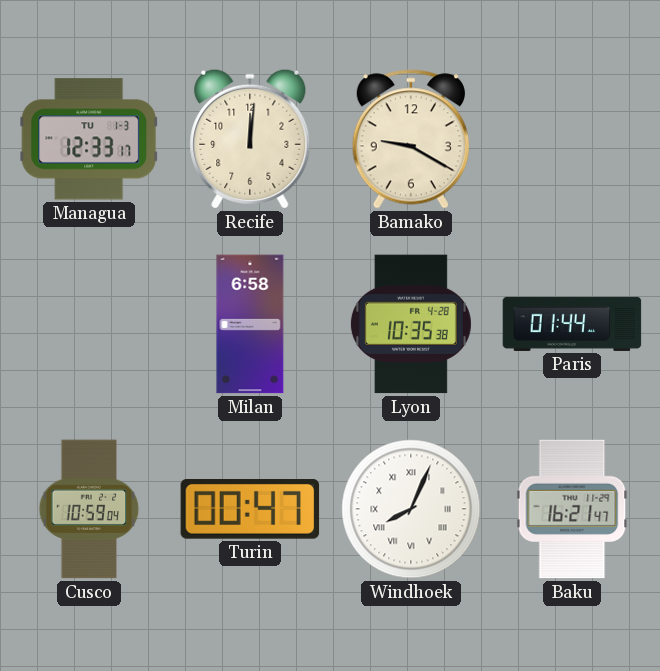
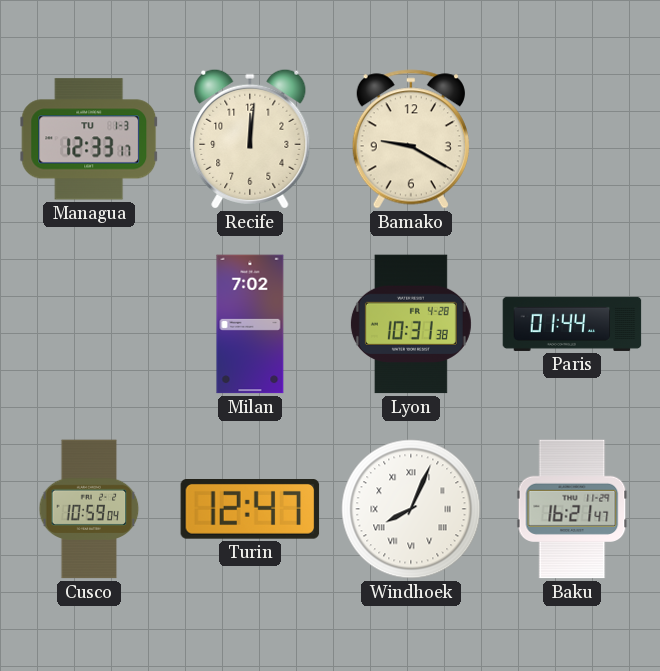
Milan: 6:58 -> 7:02
Lyon: 10:35 -> 10:31
Turin: 00:47 -> 12:47
